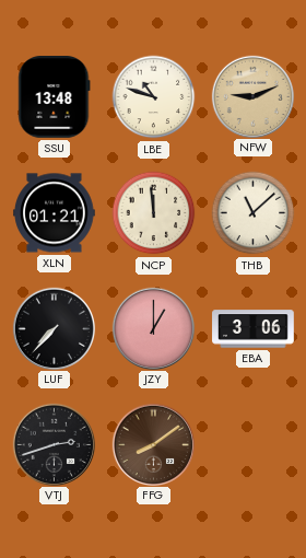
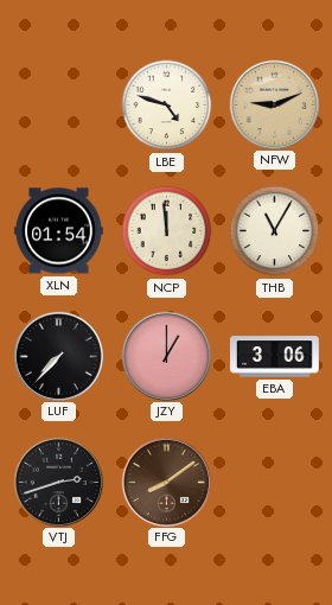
SSU: 13:48 -> none
LBE: 10:48 -> 4:48
XLN: 01:21 -> 01:54
THB: 11:08 -> 11:05
